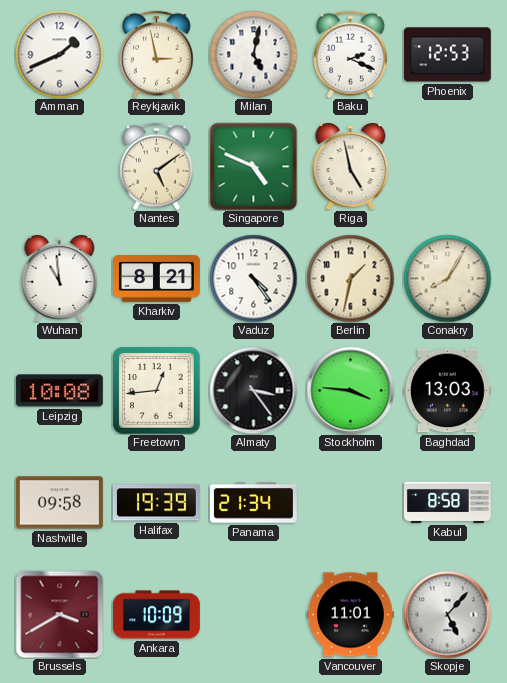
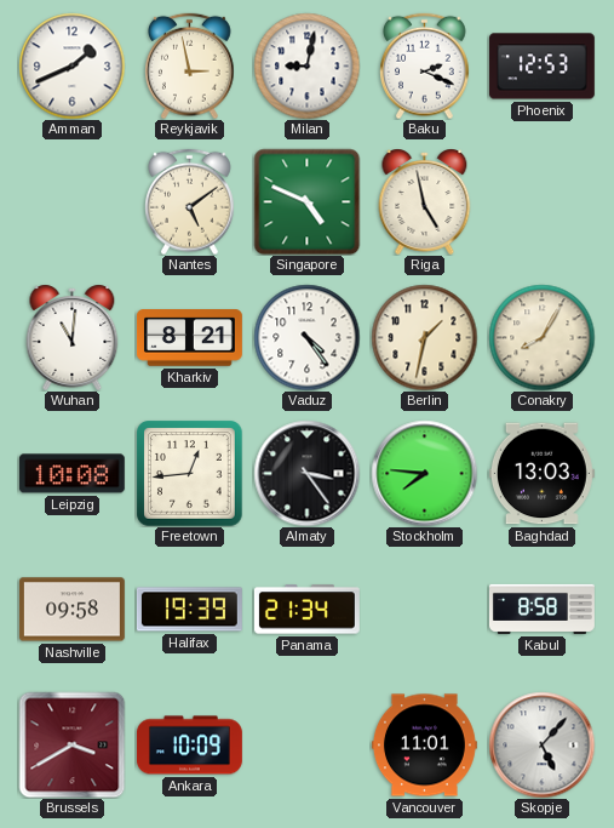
Milan: 5:02 -> 9:02
Wuhan: 10:59 -> 11:01
Stockholm: 3:46 -> 7:46
